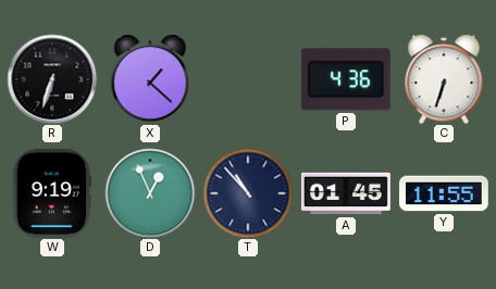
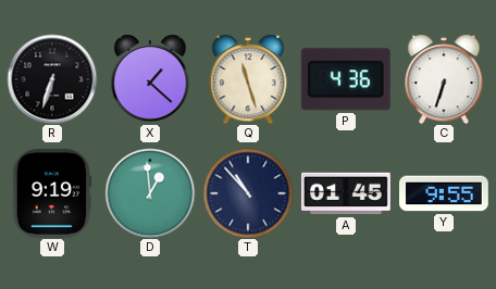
Q: none -> 11:27
D: 12:56 -> 12:59
Y: 11:55 -> 9:55
